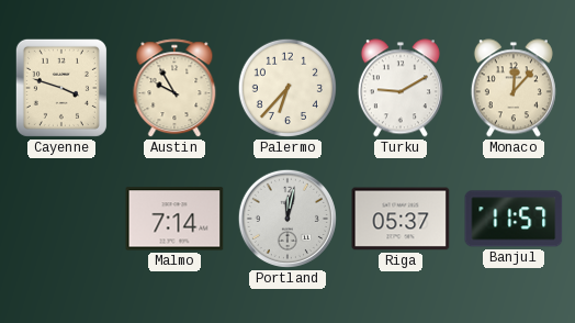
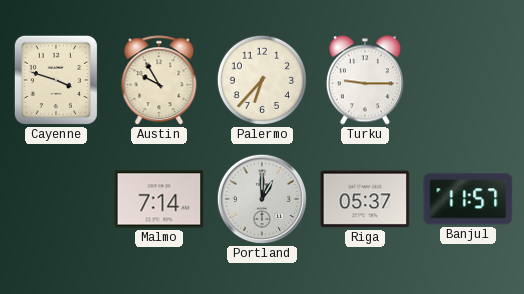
Turku: 9:10 -> 9:15
Monaco: 12:07 -> none
Portland: 12:02 -> 1:00
